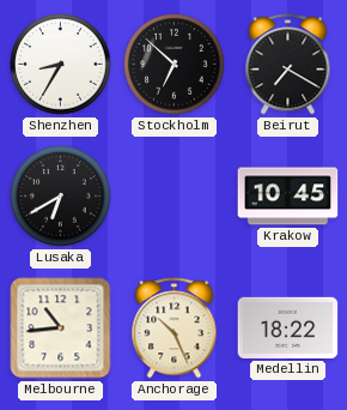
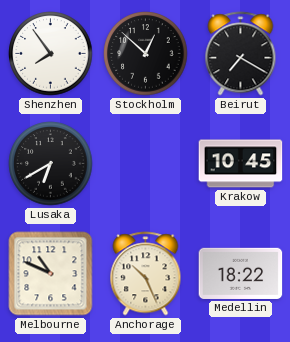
Shenzhen: 8:35 -> 7:54
Stockholm: 6:52 -> 12:52
Melbourne: 10:44 -> 10:49
